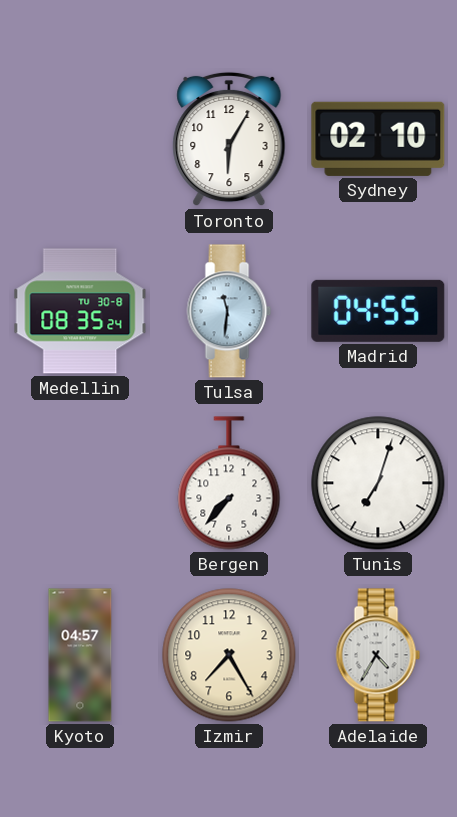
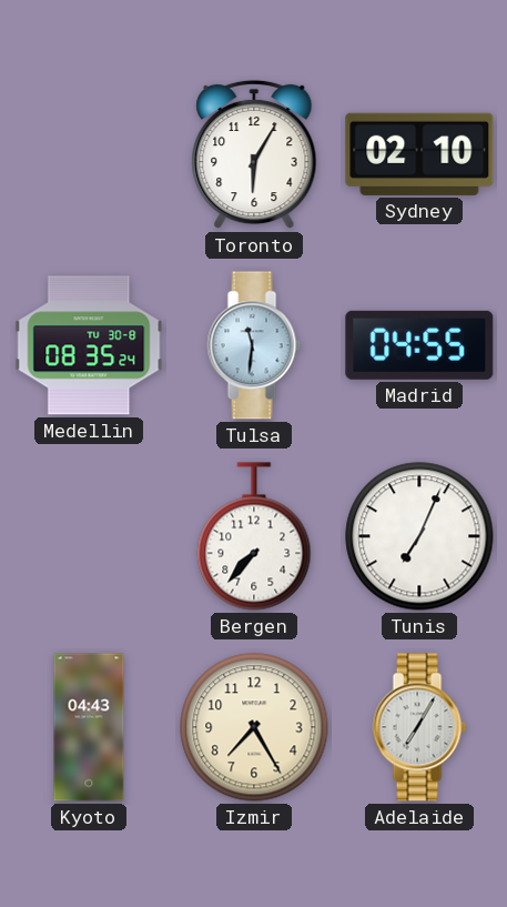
Tunis: 7:03 -> 7:04
Kyoto: 04:57 -> 04:43
Adelaide: 4:35 -> 7:05
